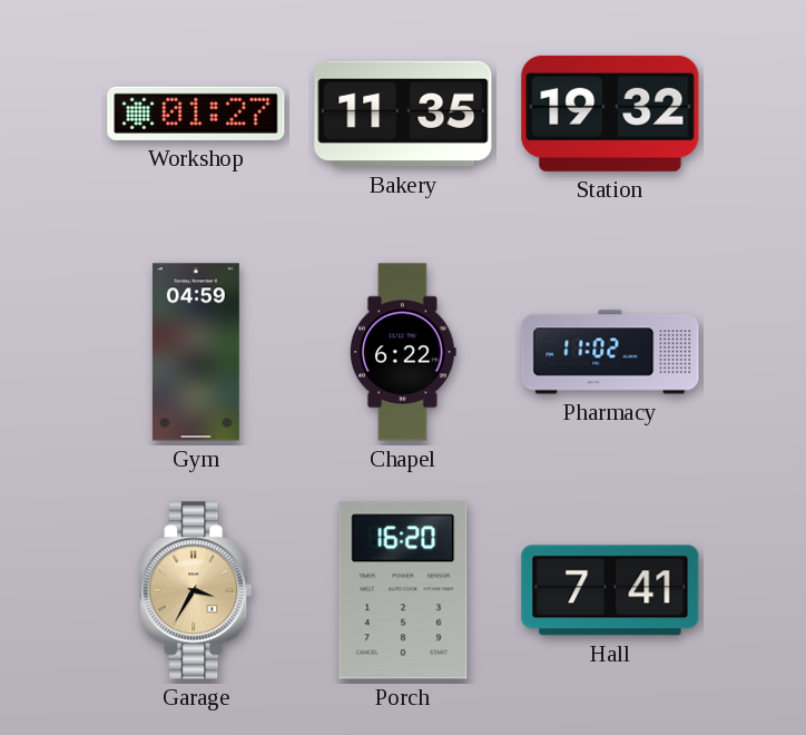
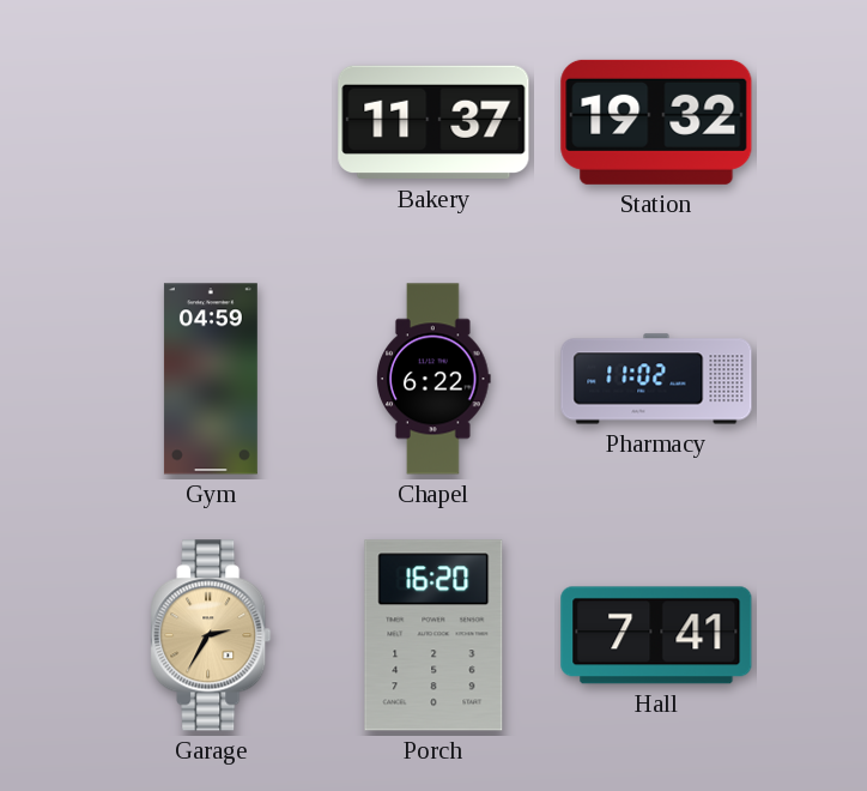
Workshop: 01:27 -> none
Bakery: 11:35 -> 11:37
Garage: 3:35 -> 2:35
